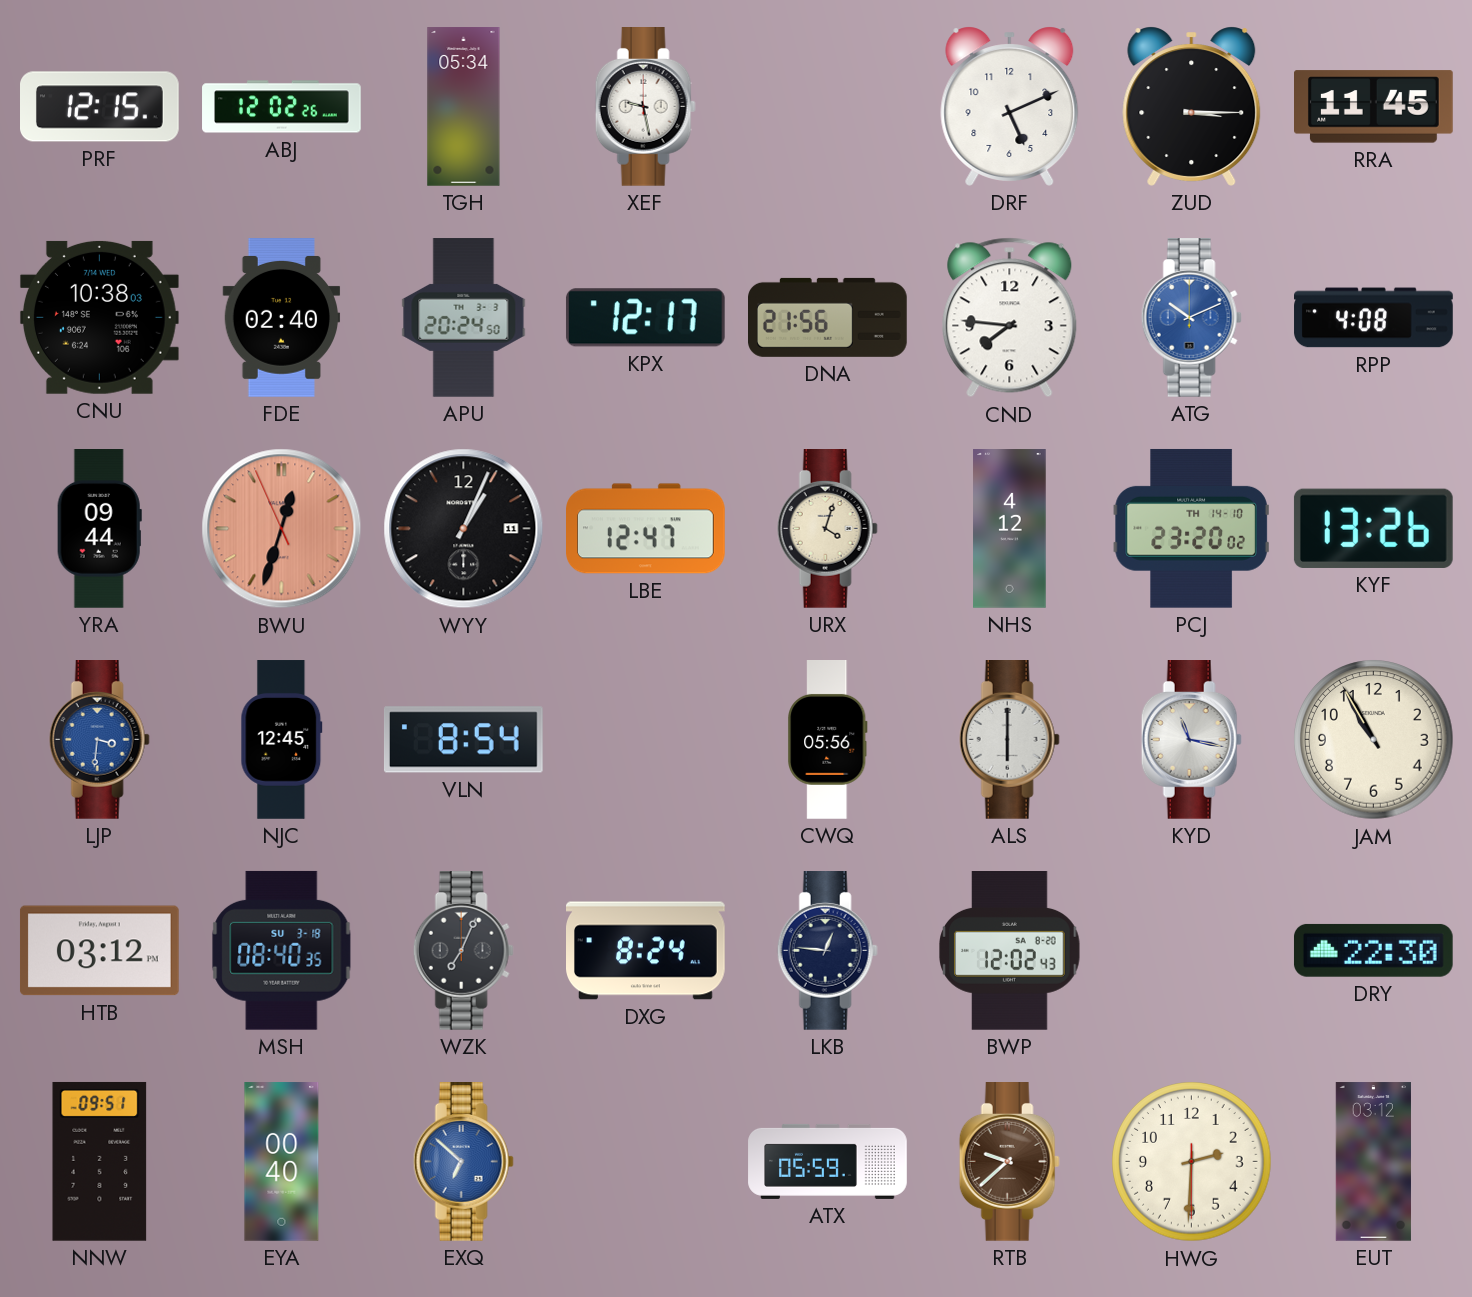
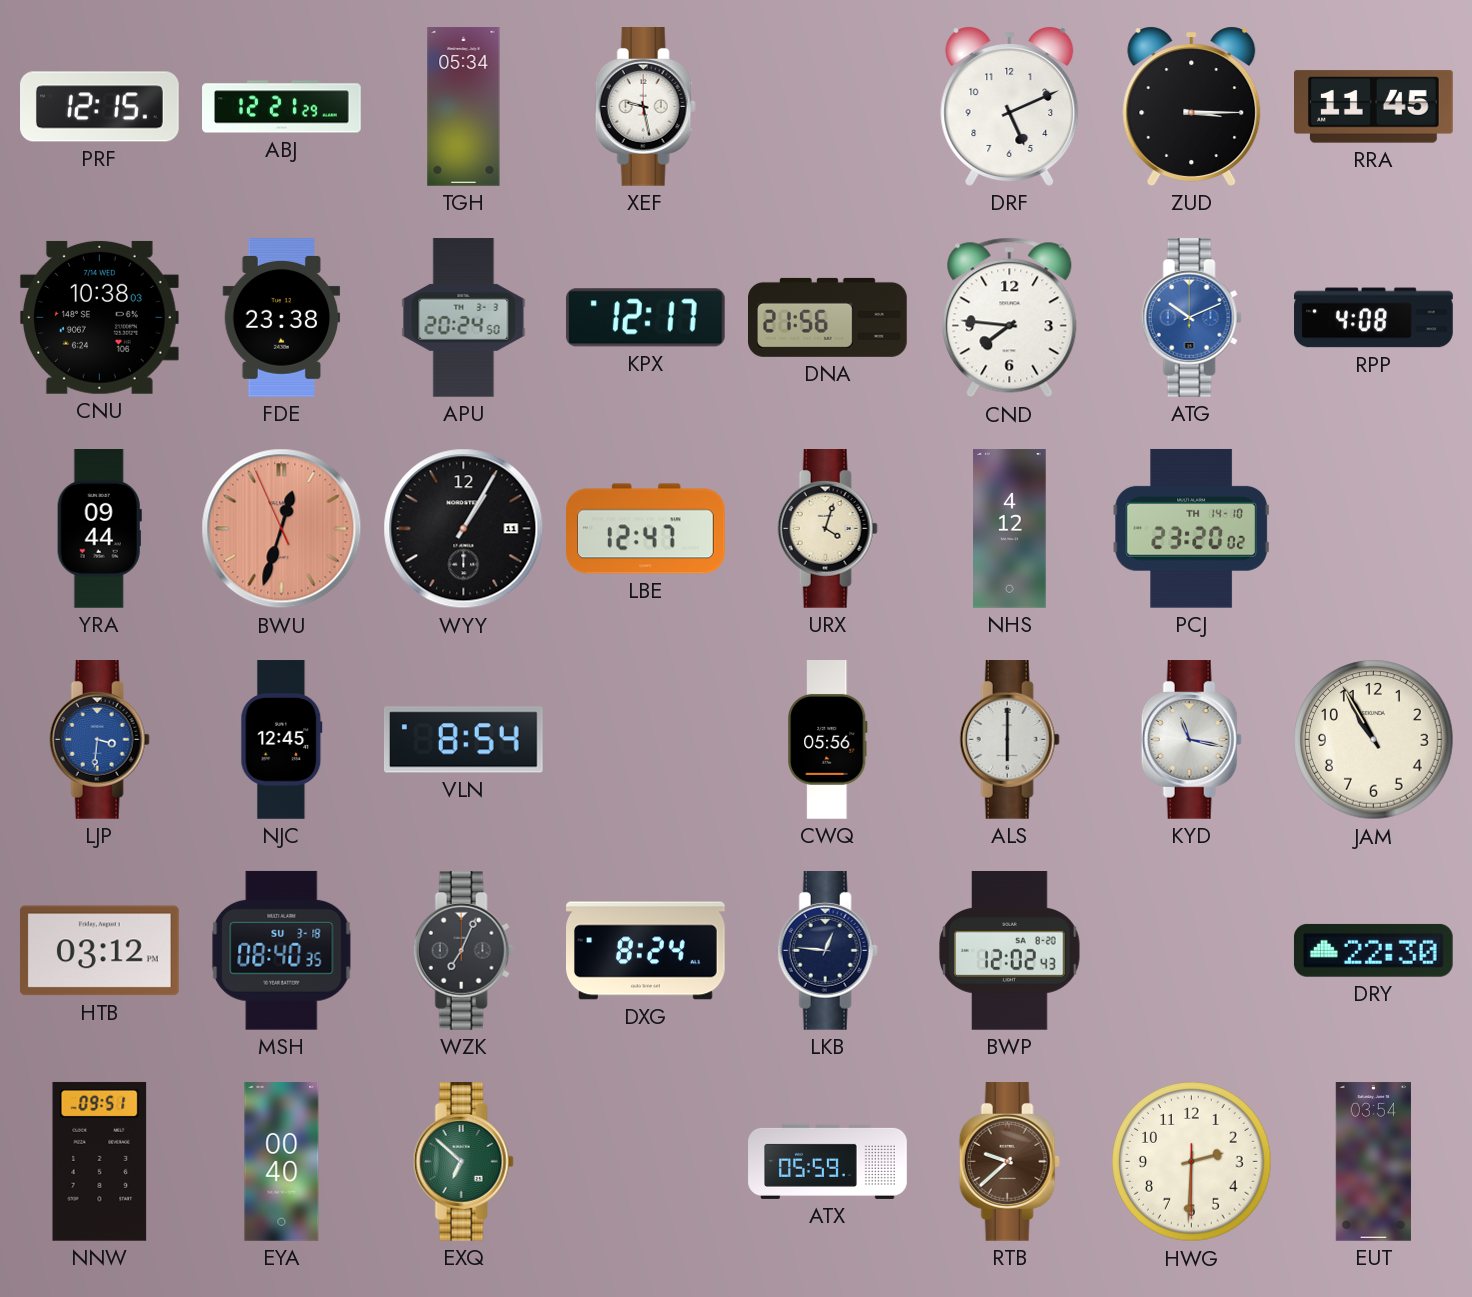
ABJ: 12:02 -> 12:21
FDE: 02:40 -> 23:38
WYY: 1:04 -> 1:05
KYF: 13:26 -> none
EXQ dial: blue -> green
EUT: 03:12 -> 03:54
